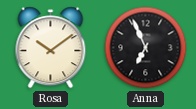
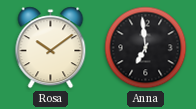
Anna: 6:56 -> 6:59
